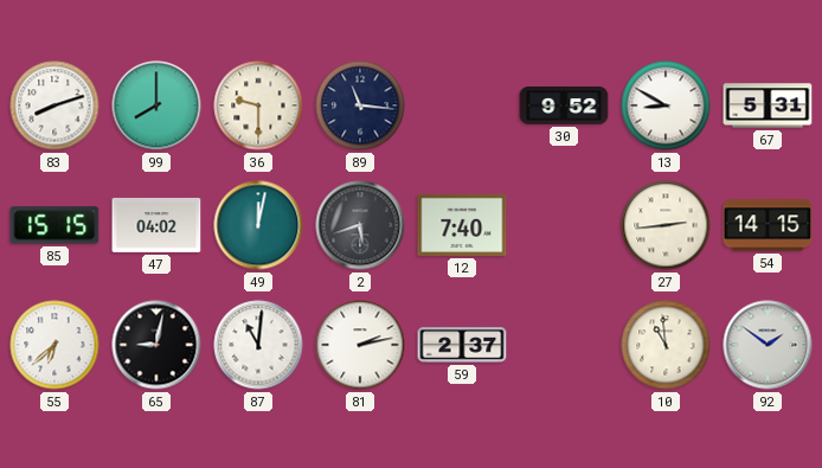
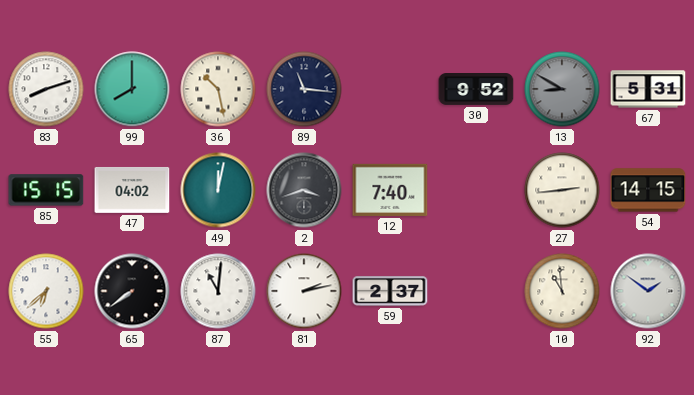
36: 9:30 -> 10:28
13 dial: white -> grey
2: 5:42 -> 3:42
65: 9:02 -> 7:39
